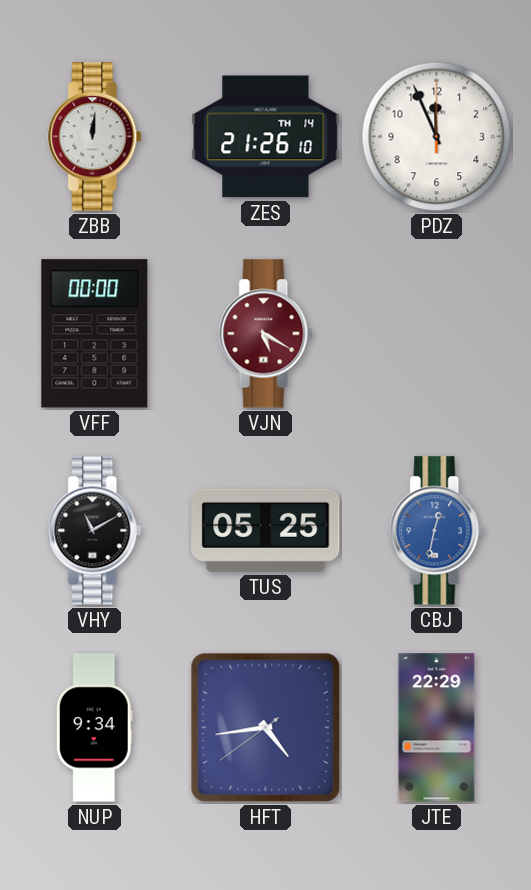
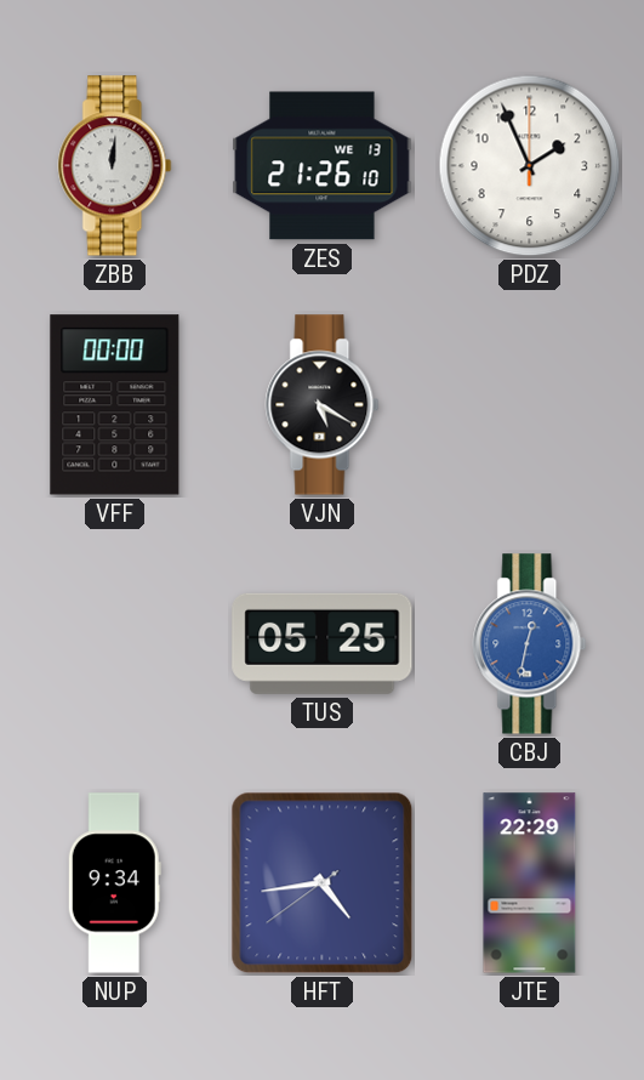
ZES date: TH 14 -> WE 13
PDZ: 11:56 -> 1:56
VJN dial: burgundy -> black
VHY: 11:10 -> none
